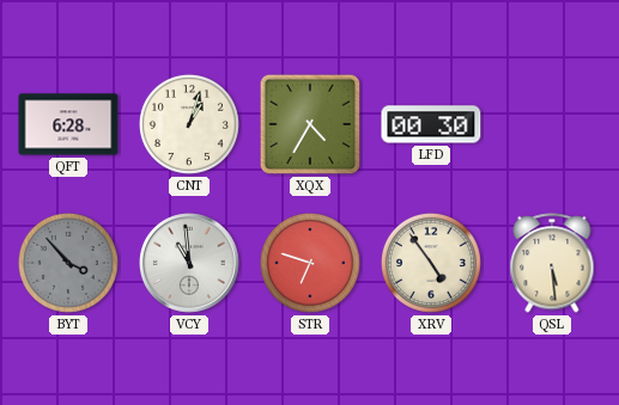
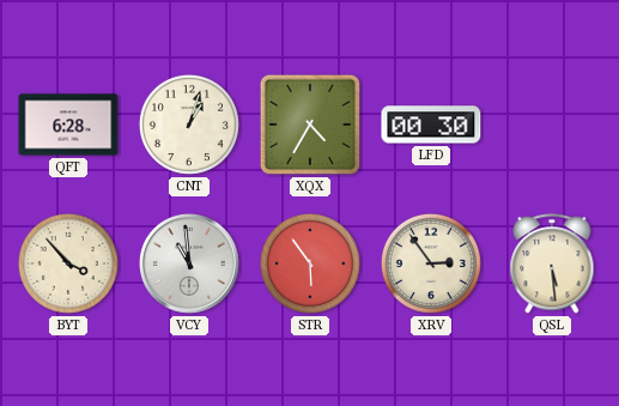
BYT dial: grey -> cream
STR: 6:48 -> 5:54
XRV: 4:54 -> 2:54
